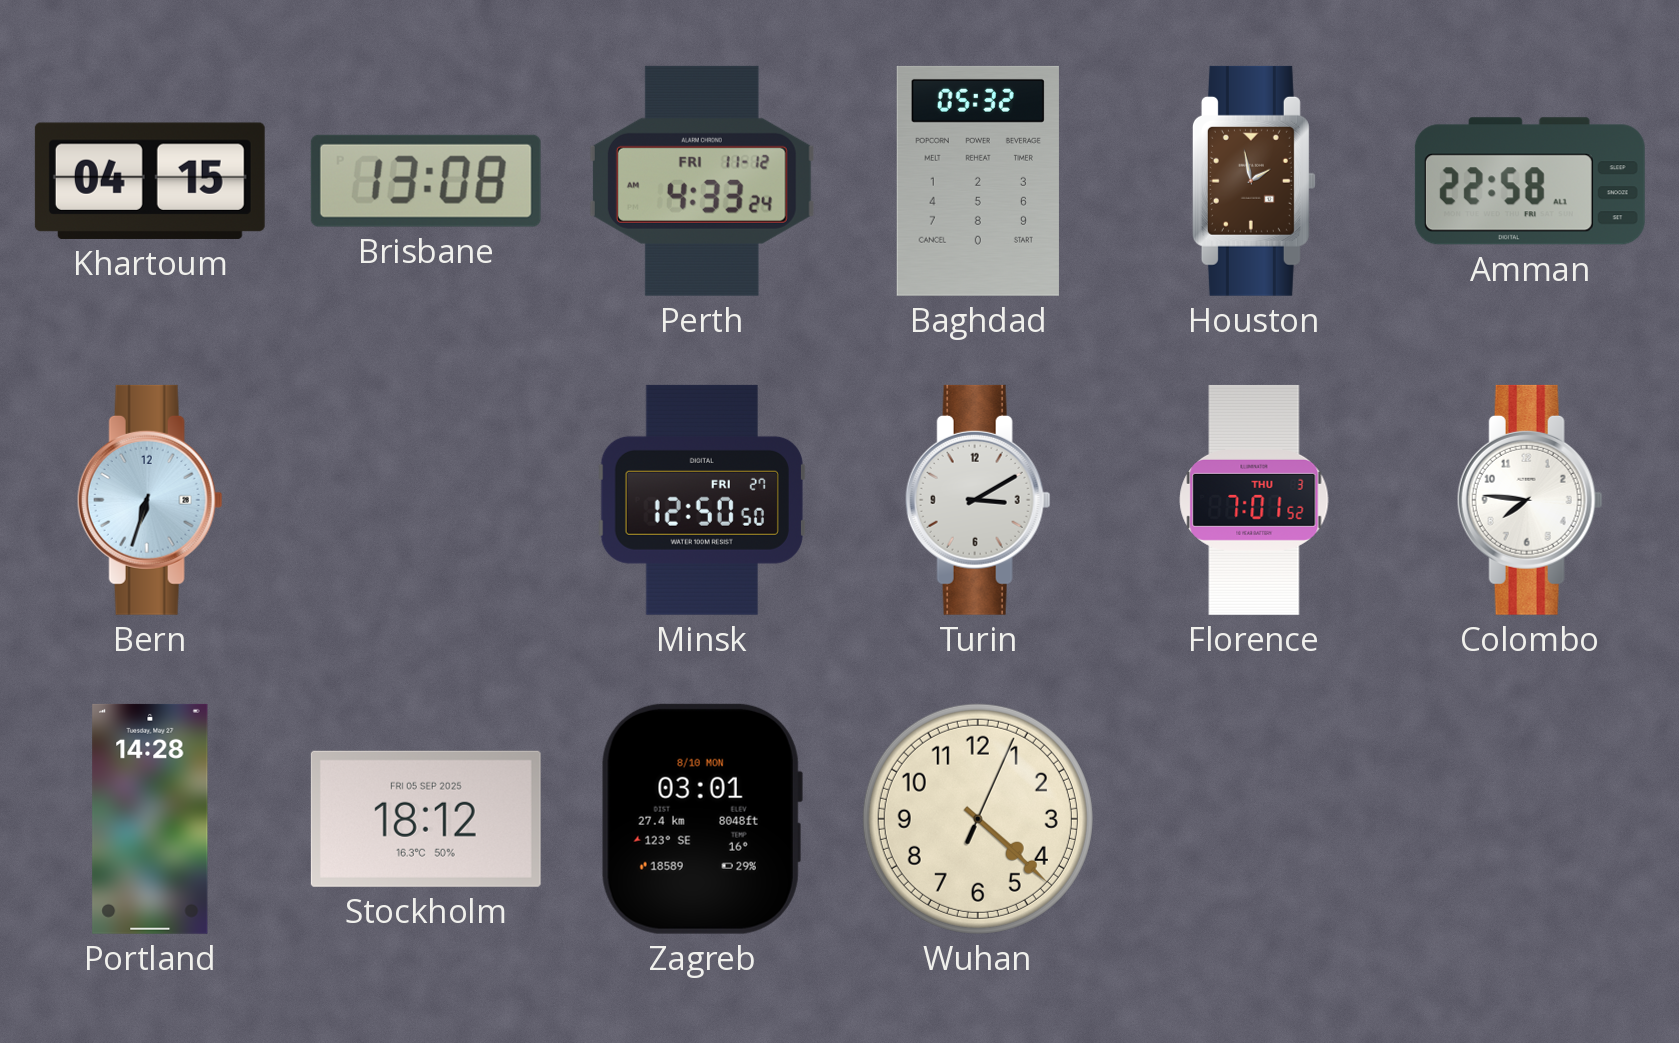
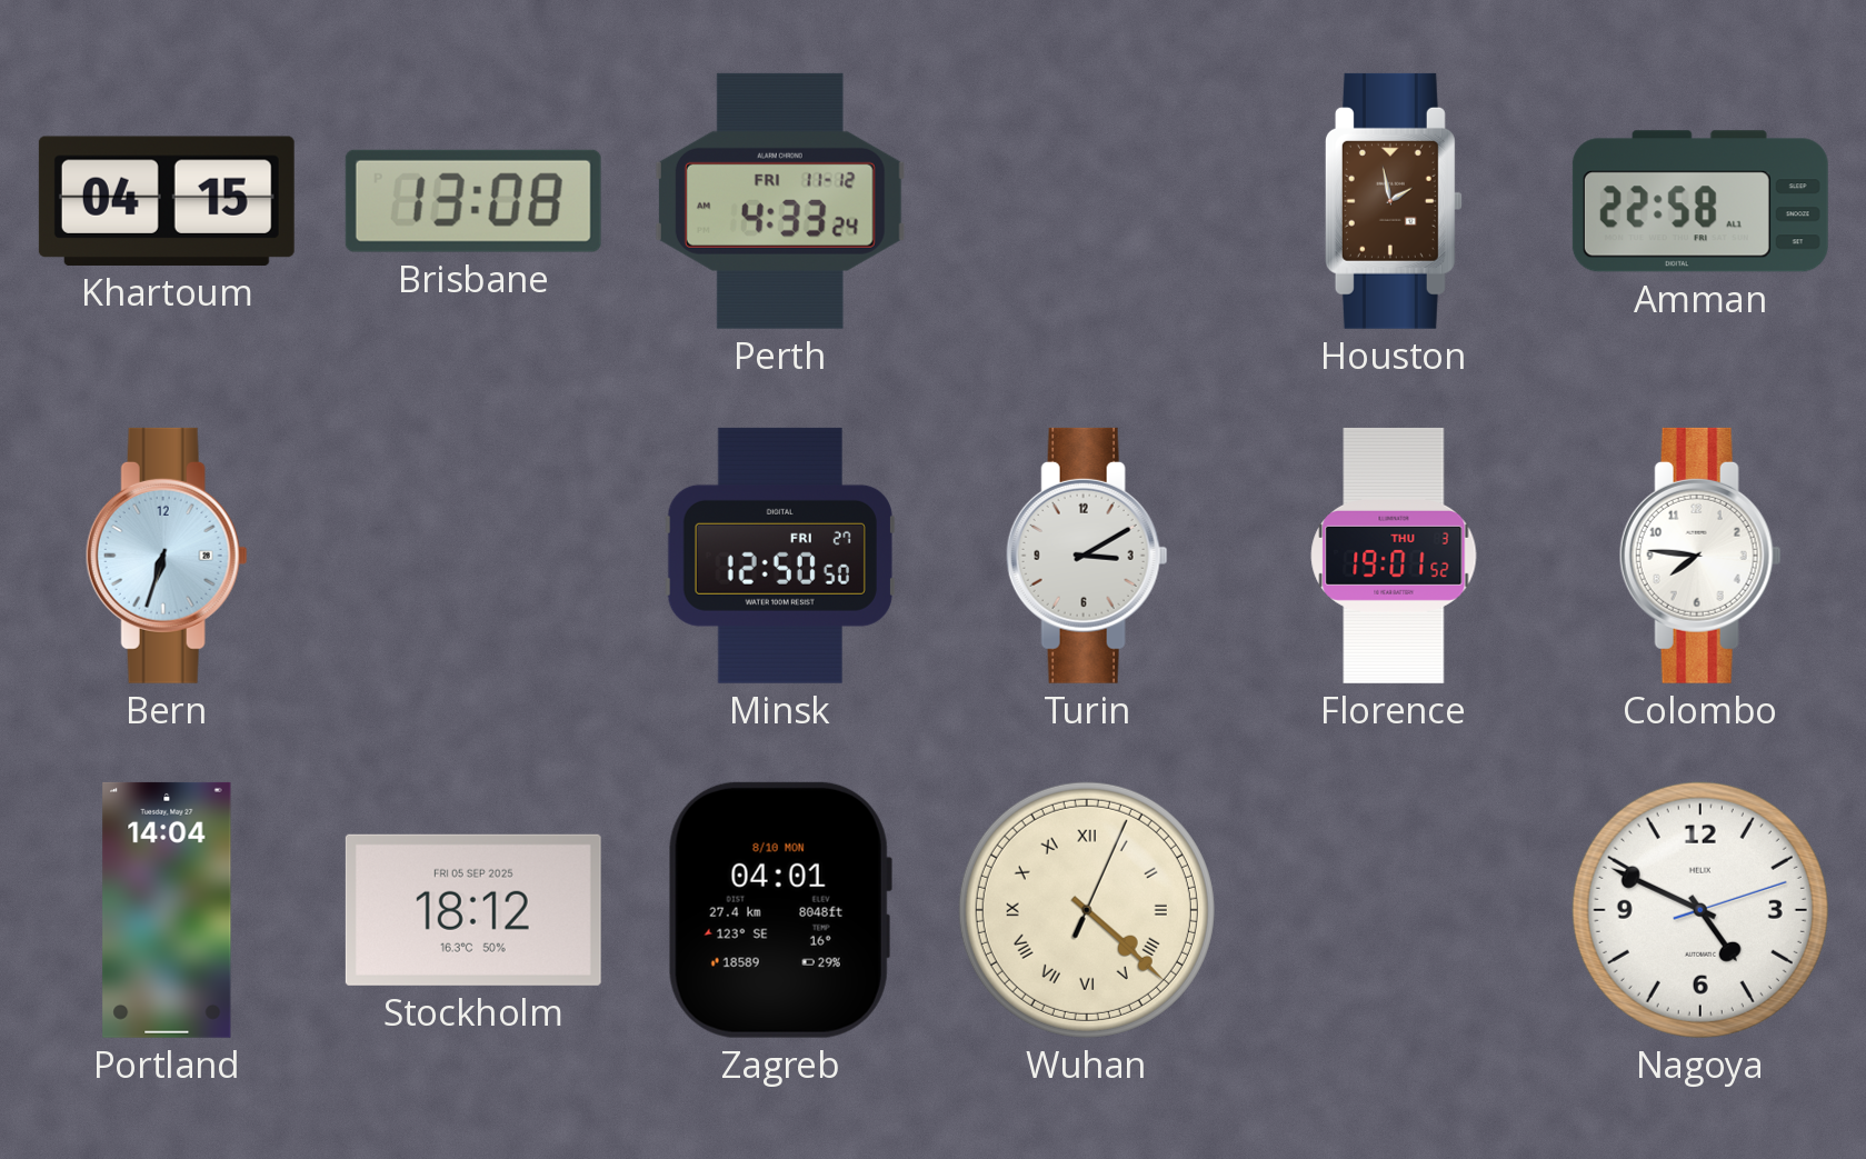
Baghdad: 05:32 -> none
Florence: 7:01 -> 19:01
Portland: 14:28 -> 14:04
Zagreb: 03:01 -> 04:01
Wuhan numerals: Arabic -> Roman
Nagoya: none -> 4:49
